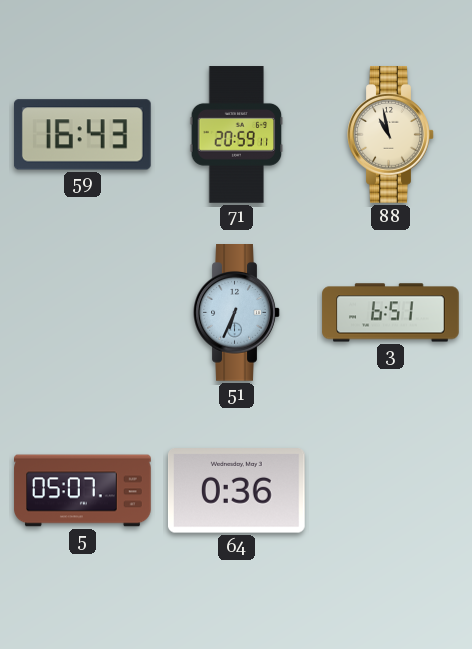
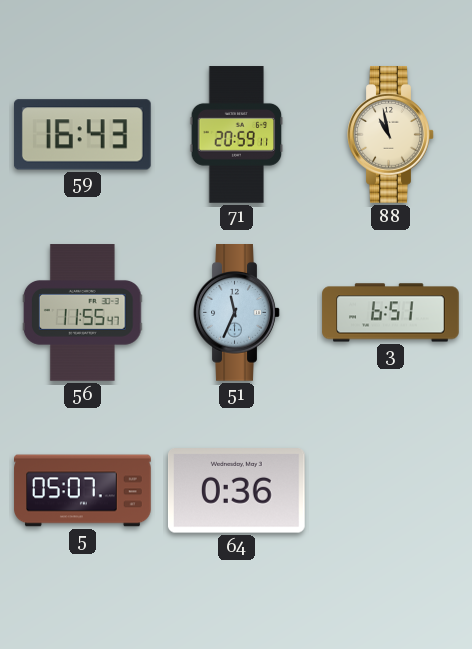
56: none -> 11:55
51: 6:34 -> 11:34
